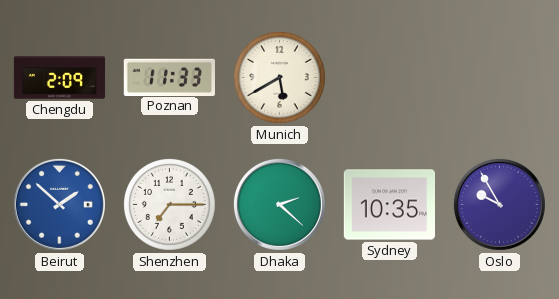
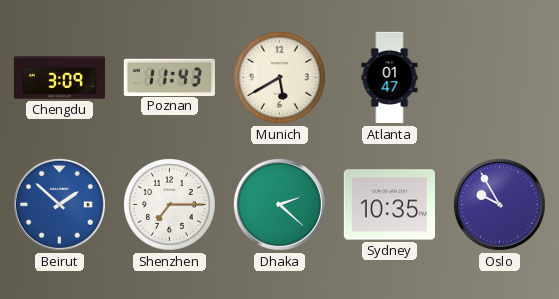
Chengdu: 2:09 -> 3:09
Poznan: 11:33 -> 11:43
Atlanta: none -> 01:47
